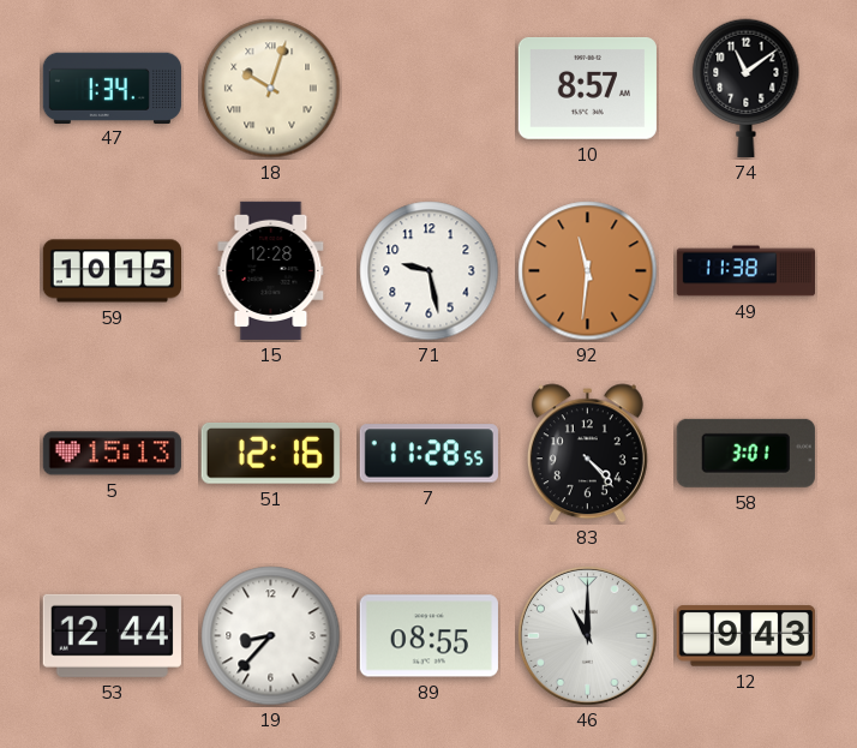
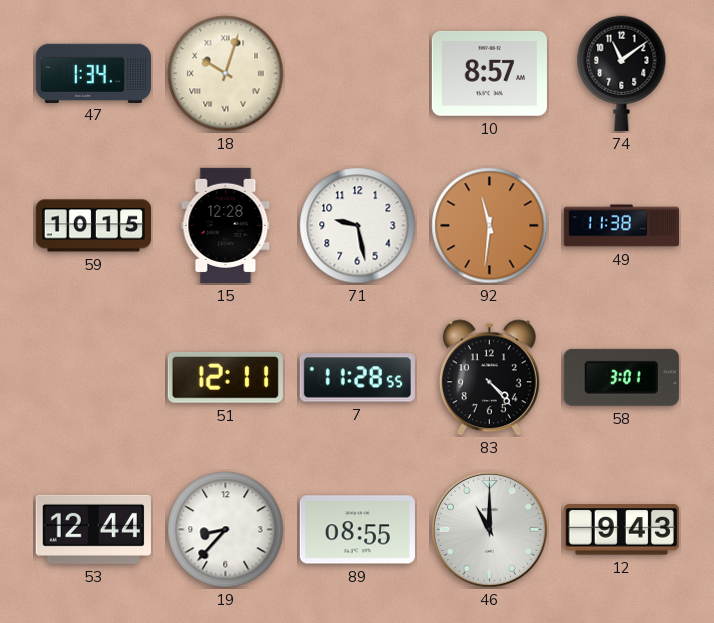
5: 15:13 -> none
51: 12:16 -> 12:11
